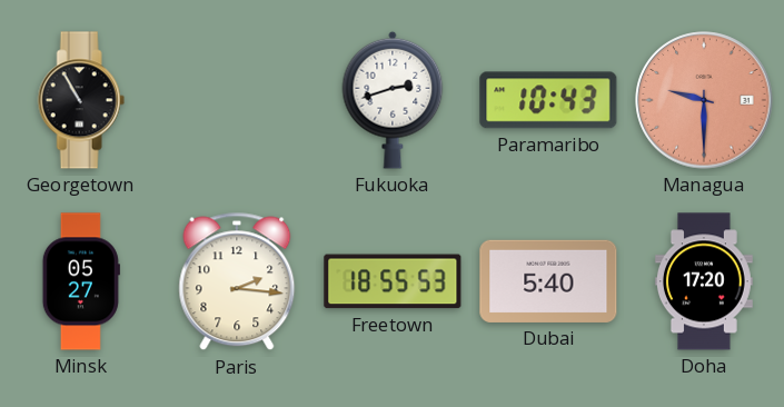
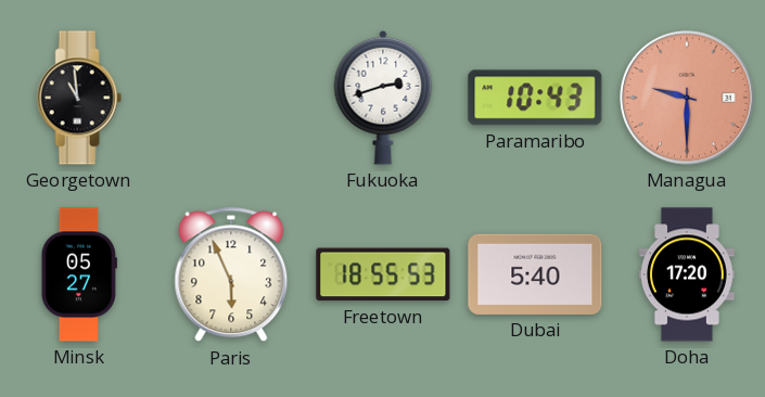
Georgetown: 10:55 -> 10:59
Paris: 2:16 -> 5:56
